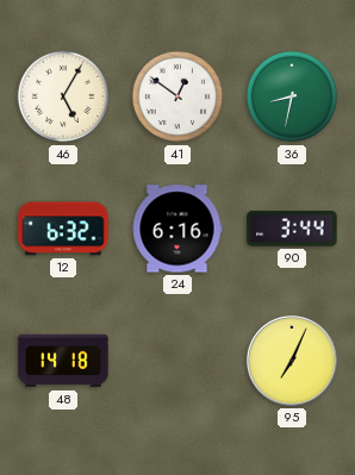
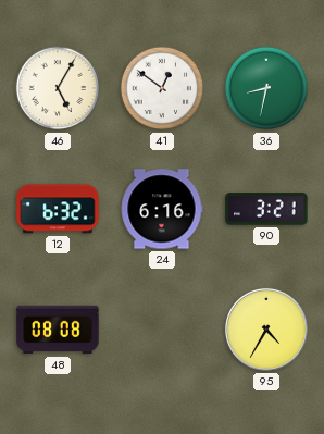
90: 3:44 -> 3:21
48: 14:18 -> 08:08
95: 7:04 -> 4:35
